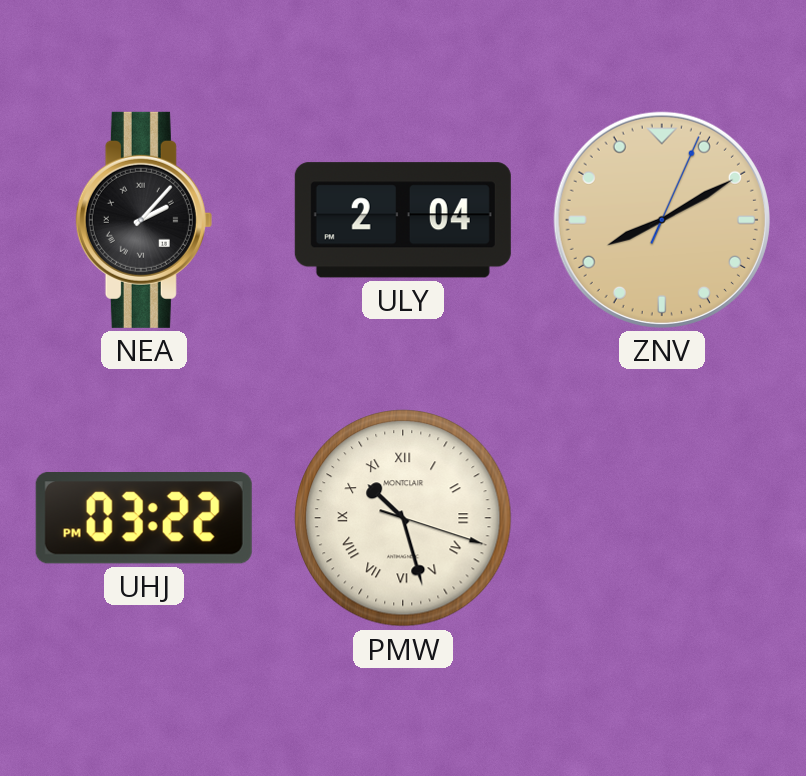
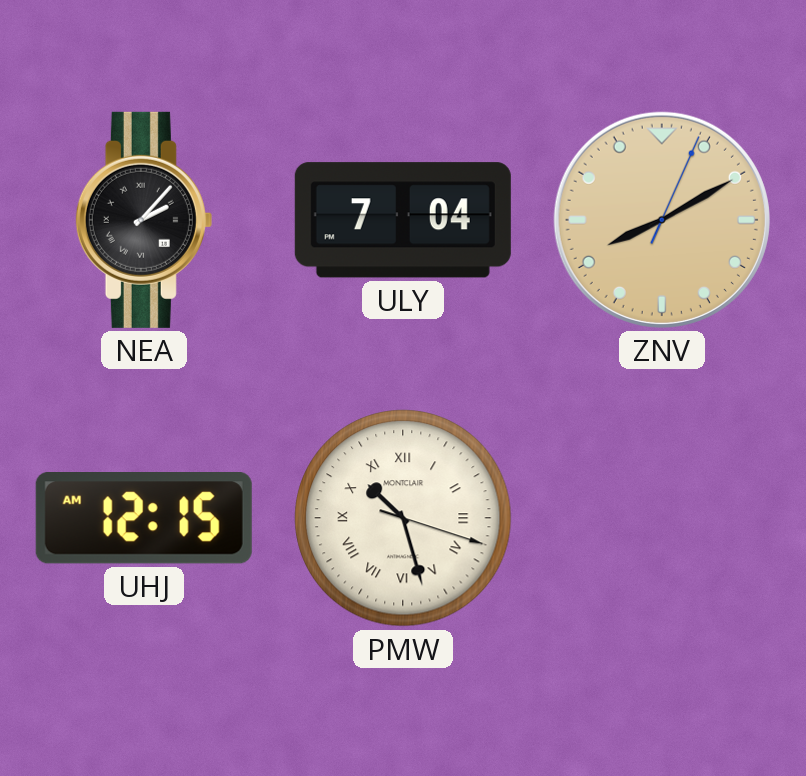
ULY: 2:04 -> 7:04
UHJ: 03:22 -> 12:15
